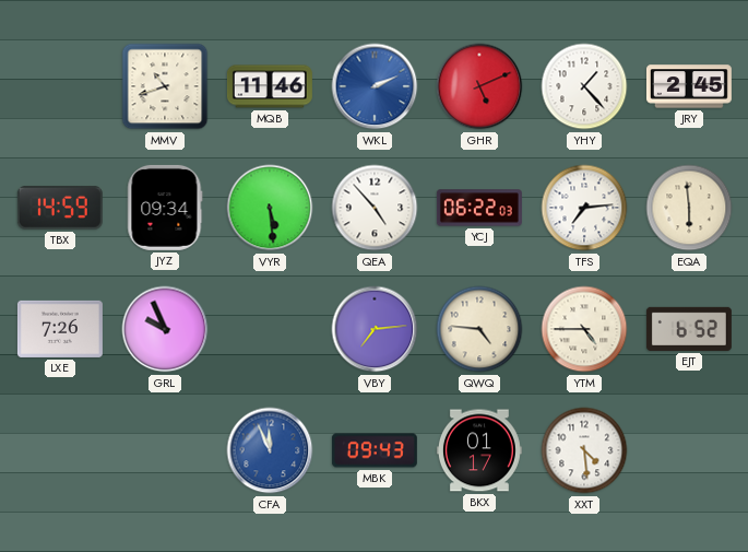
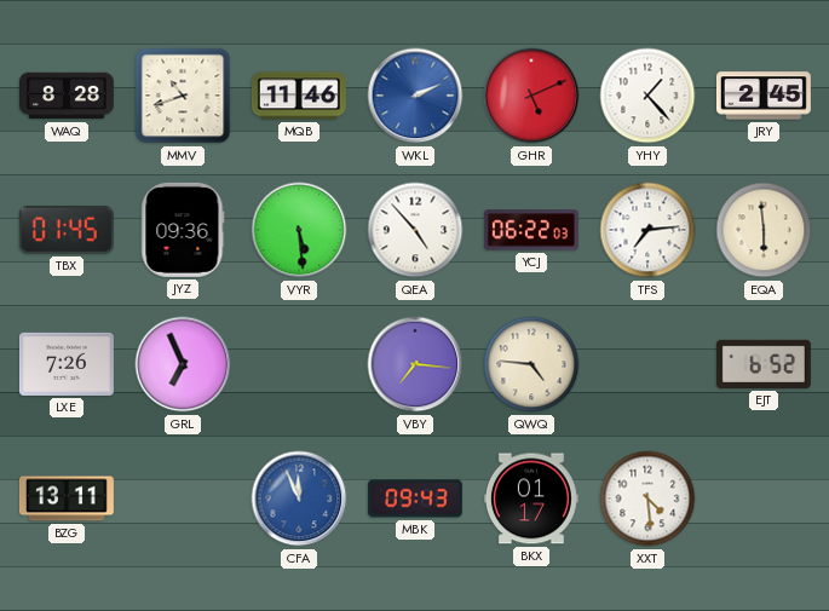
WAQ: none -> 8:28
TBX: 14:59 -> 01:45
JYZ: 09:34 -> 09:36
GRL: 9:56 -> 6:56
VBY: 7:14 -> 7:16
YTM: 4:45 -> none
BZG: none -> 13:11
